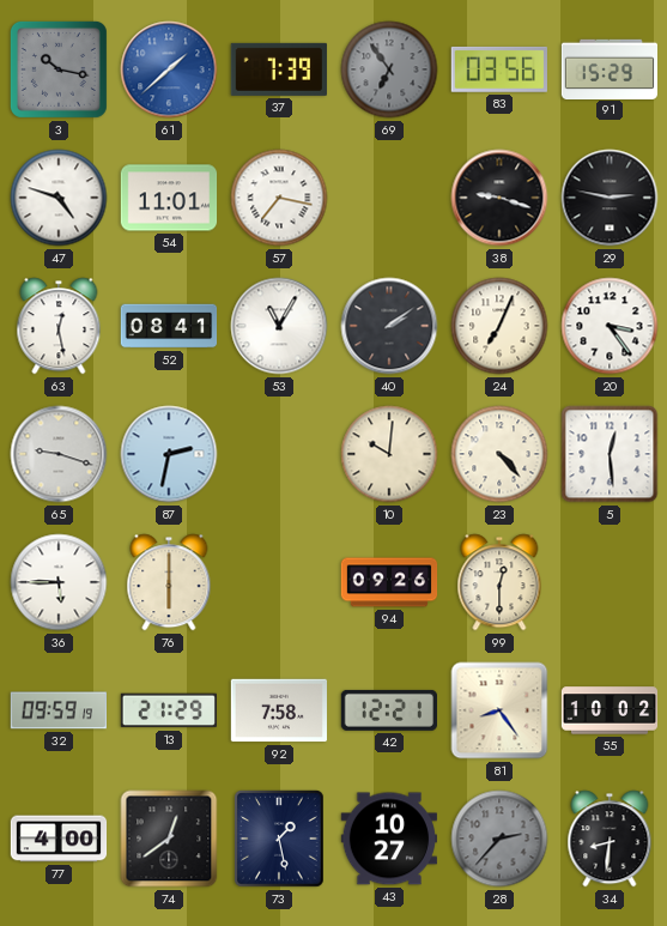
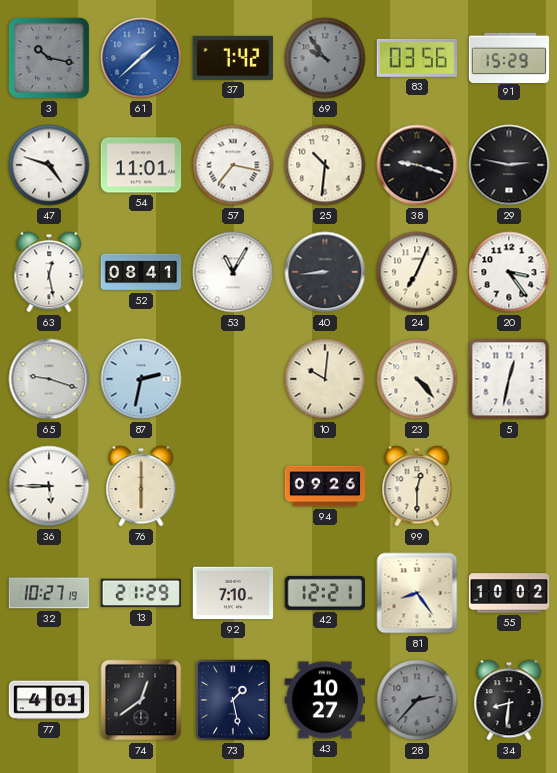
37: 7:39 -> 7:42
69: 6:54 -> 9:54
25: none -> 10:31
40: 2:09 -> 8:44
5: 12:29 -> 12:32
32: 09:59 -> 10:27
92: 7:58 -> 7:10
77: 4:00 -> 4:01
